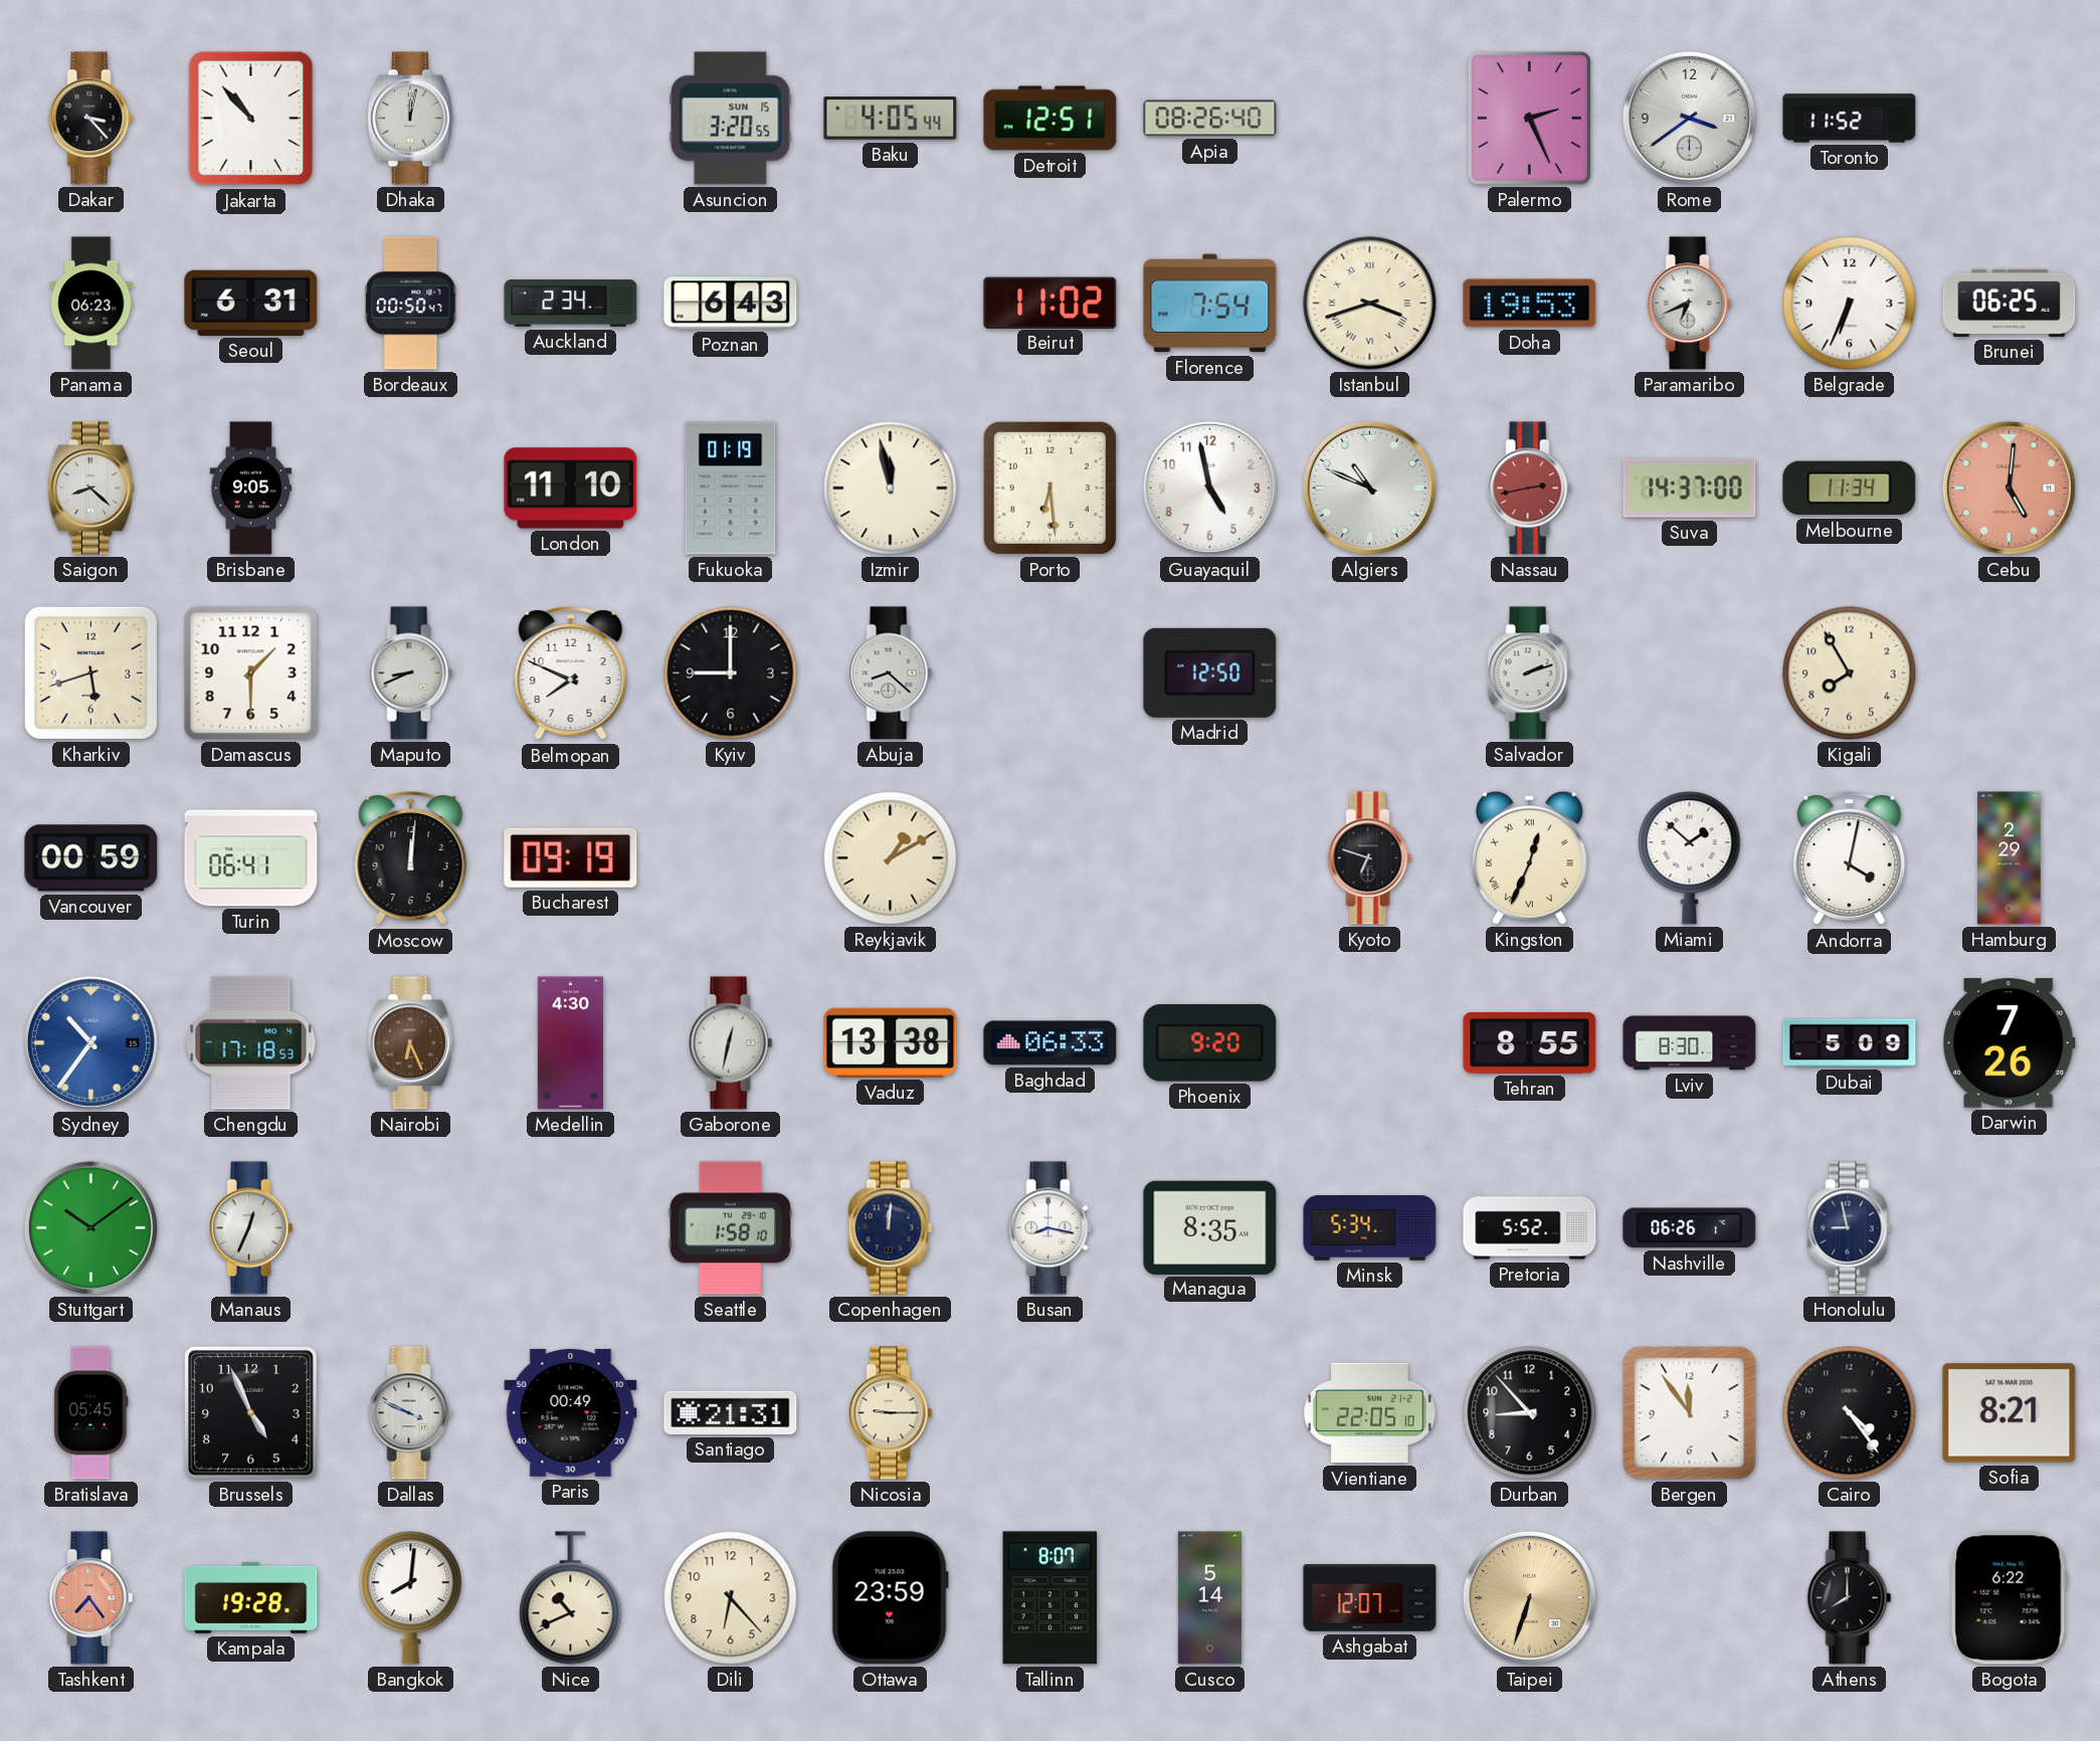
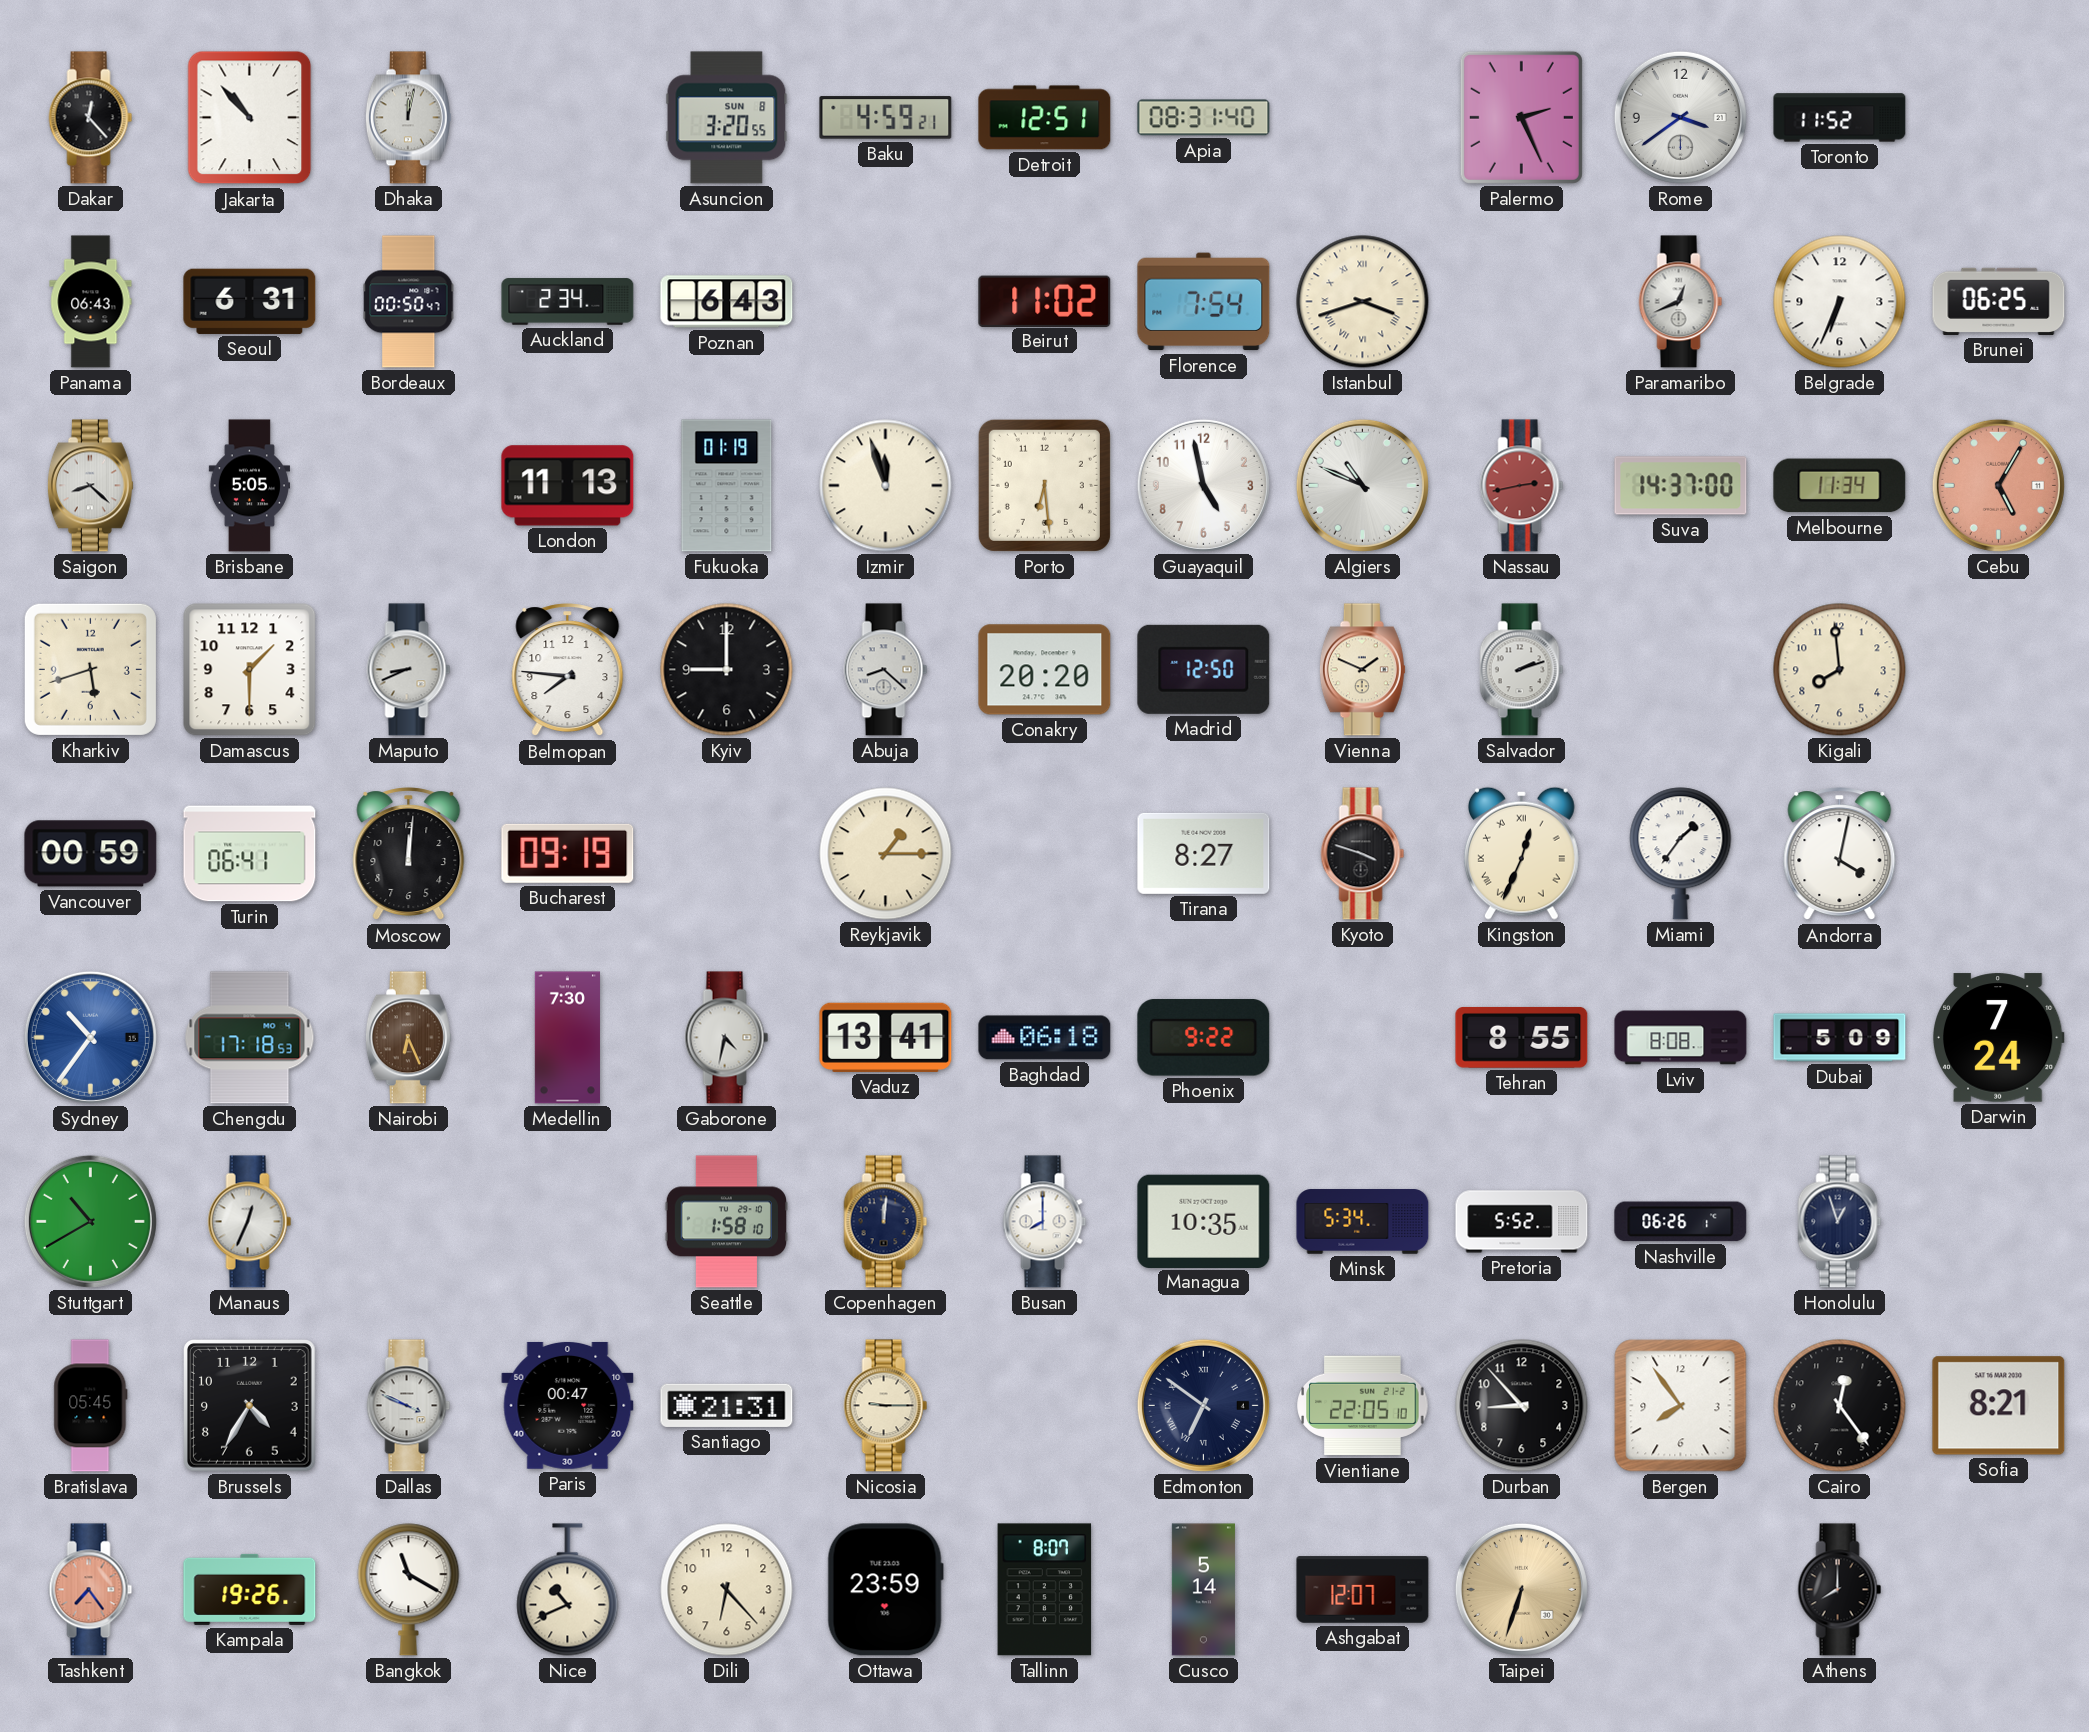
Dakar: 3:23 -> 12:23
Asuncion date: SUN 15 -> SUN 8
Baku: 4:05 -> 4:59
Apia: 08:26 -> 08:31
Panama: 06:23 -> 06:43
Doha: 19:53 -> none
Paramaribo: 6:41 -> 12:41
Brisbane: 9:05 -> 5:05
London: 11:10 -> 11:13
Izmir: 11:58 -> 11:57
Cebu: 5:01 -> 5:05
Belmopan: 7:49 -> 7:46
Conakry: none -> 20:20
Vienna: none -> 1:49
Kigali: 7:55 -> 7:59
Reykjavik: 1:10 -> 1:15
Tirana: none -> 8:27
Kyoto: 6:48 -> 3:48
Miami: 1:52 -> 1:36
Hamburg: 2:29 -> none
Medellin: 4:30 -> 7:30
Gaborone: 12:32 -> 4:32
Vaduz: 13:38 -> 13:41
Baghdad: 06:33 -> 06:18
Phoenix: 9:20 -> 9:22
Lviv: 8:30 -> 8:08
Darwin: 7:26 -> 7:24
Stuttgart: 10:09 -> 10:40
Busan: 8:17 -> 8:00
Managua: 8:35 -> 10:35
Honolulu: 8:58 -> 12:57
Brussels: 4:56 -> 4:35
Paris: 00:49 -> 00:47
Edmonton: none -> 6:51
Bergen: 11:54 -> 7:54
Cairo: 4:24 -> 12:24
Kampala: 19:28 -> 19:26
Bangkok: 8:01 -> 11:20
Bogota: 6:22 -> none
